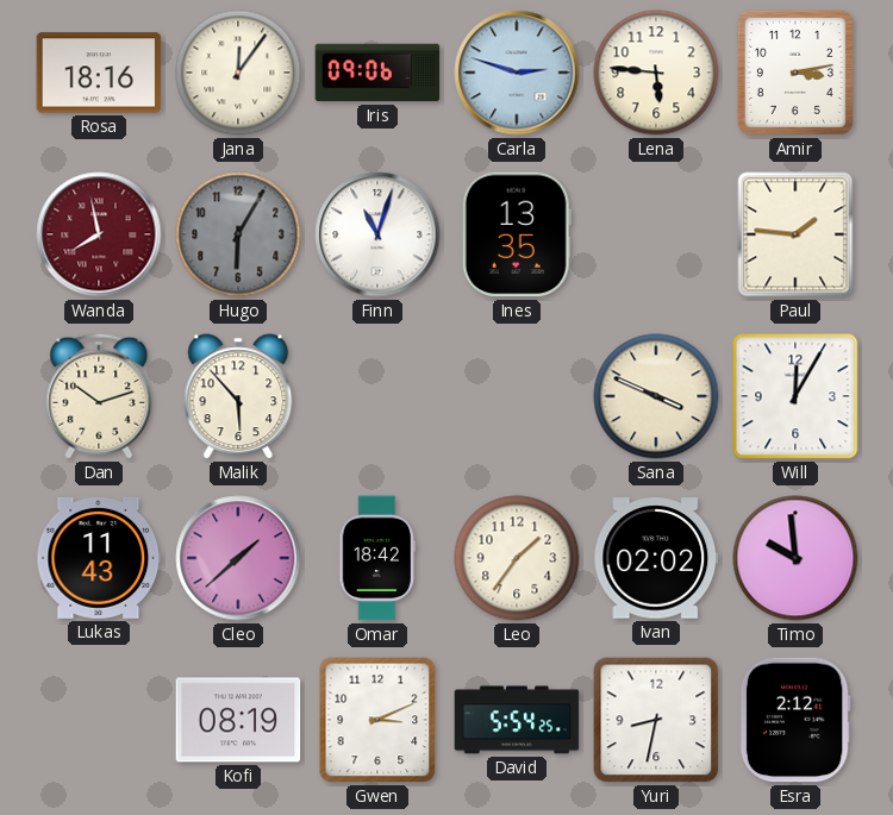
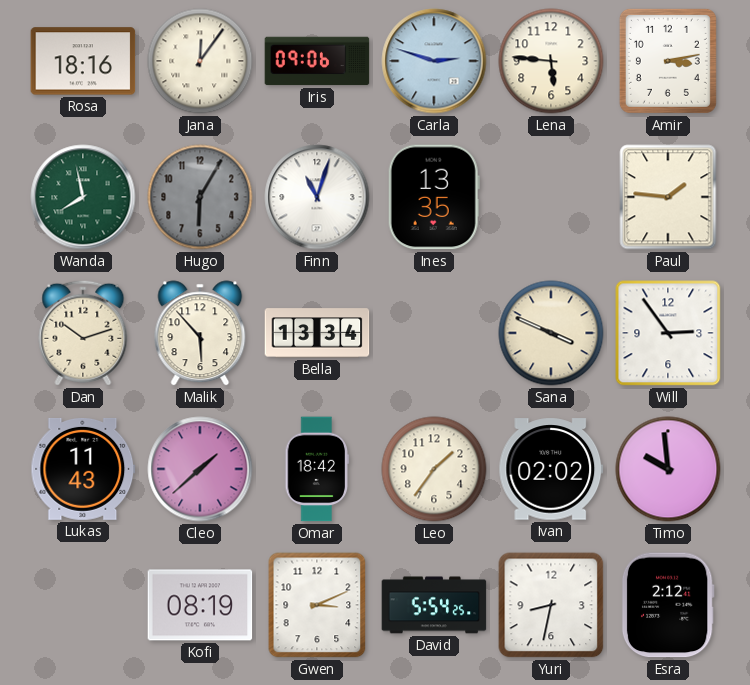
Wanda dial: burgundy -> green
Bella: none -> 13:34
Will: 12:05 -> 2:54
